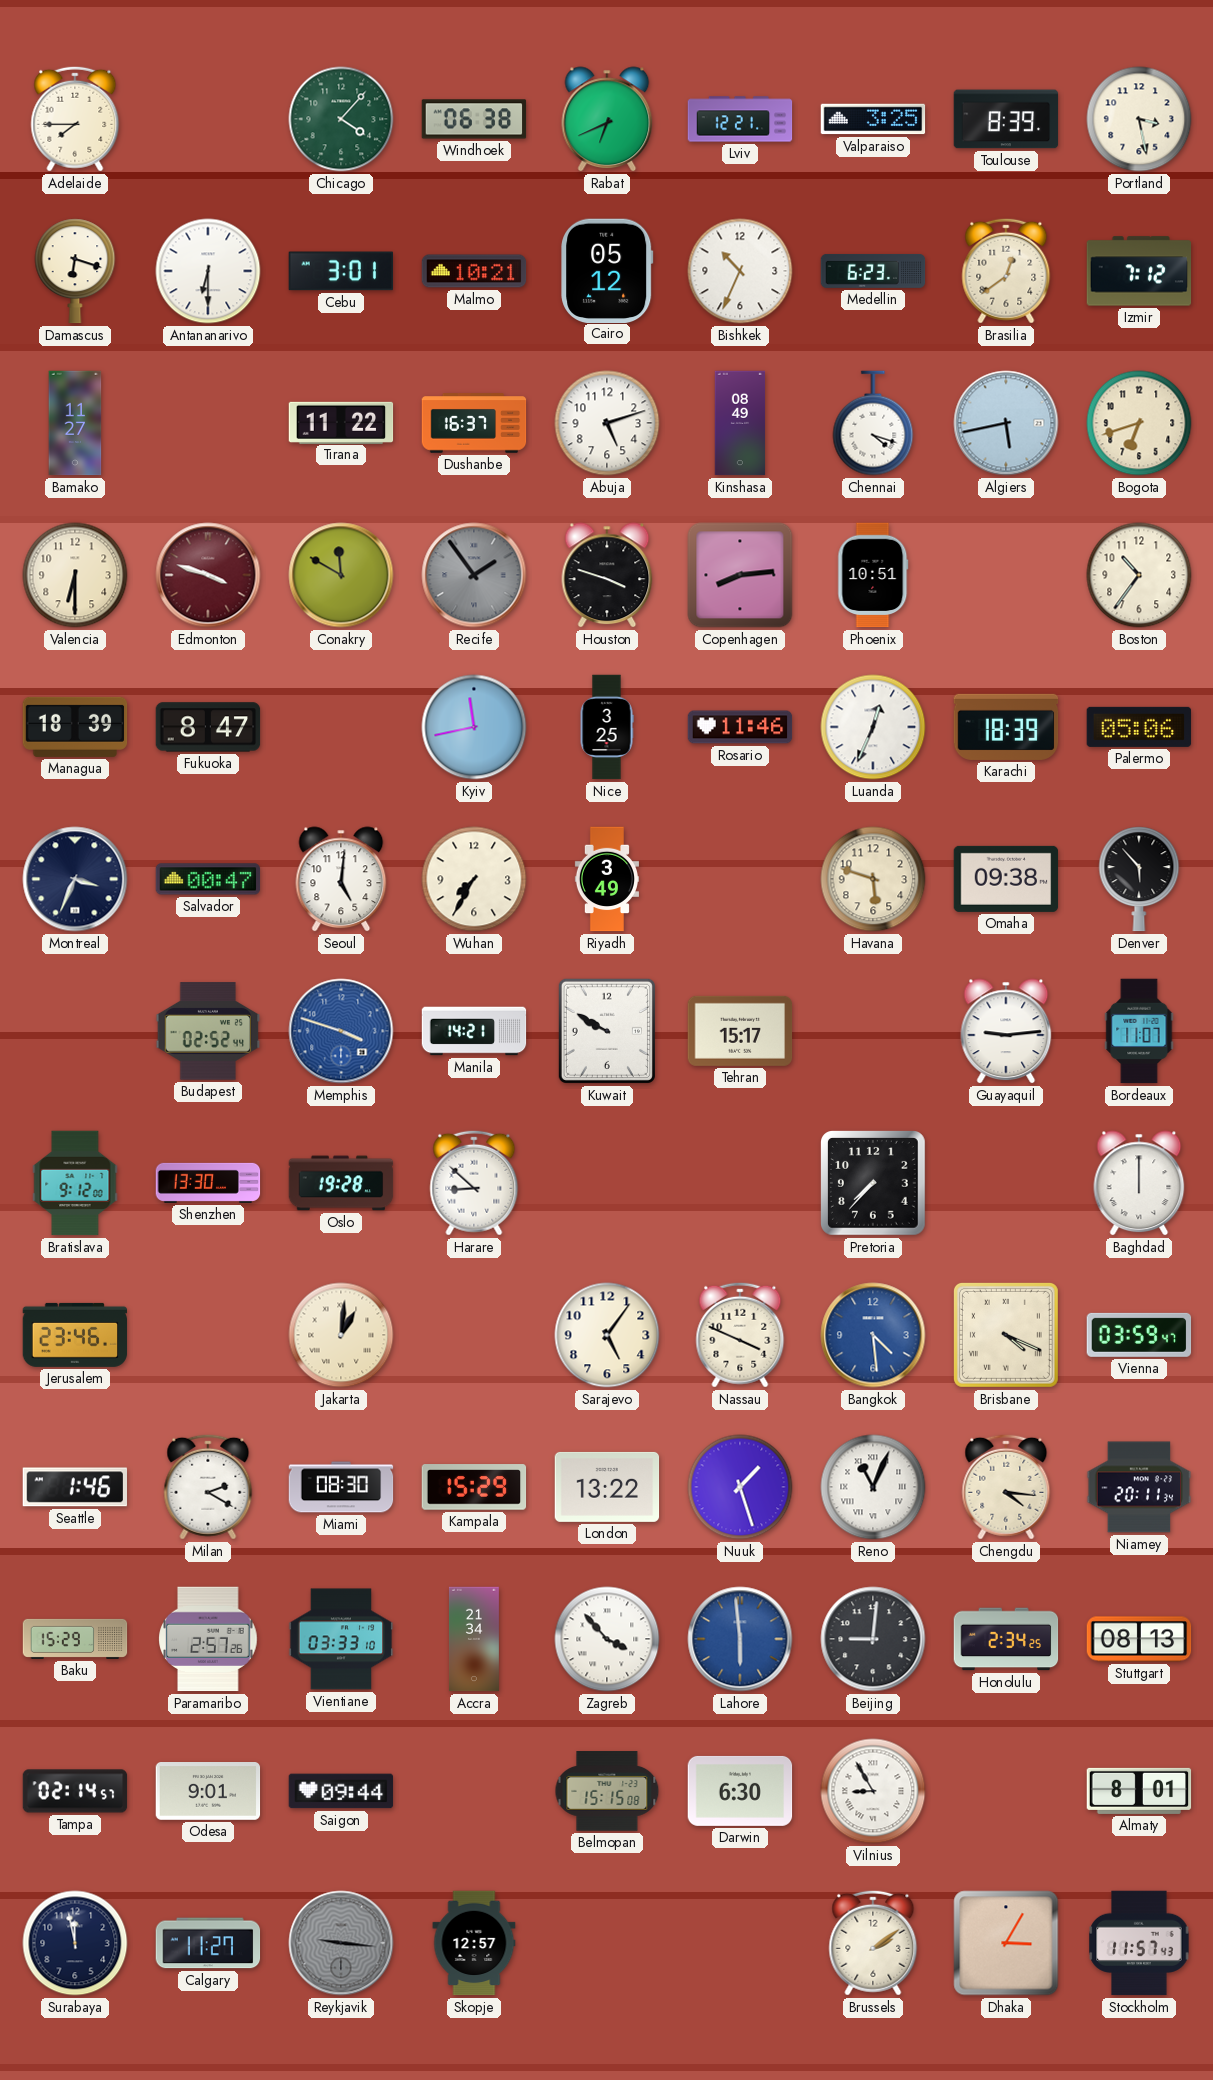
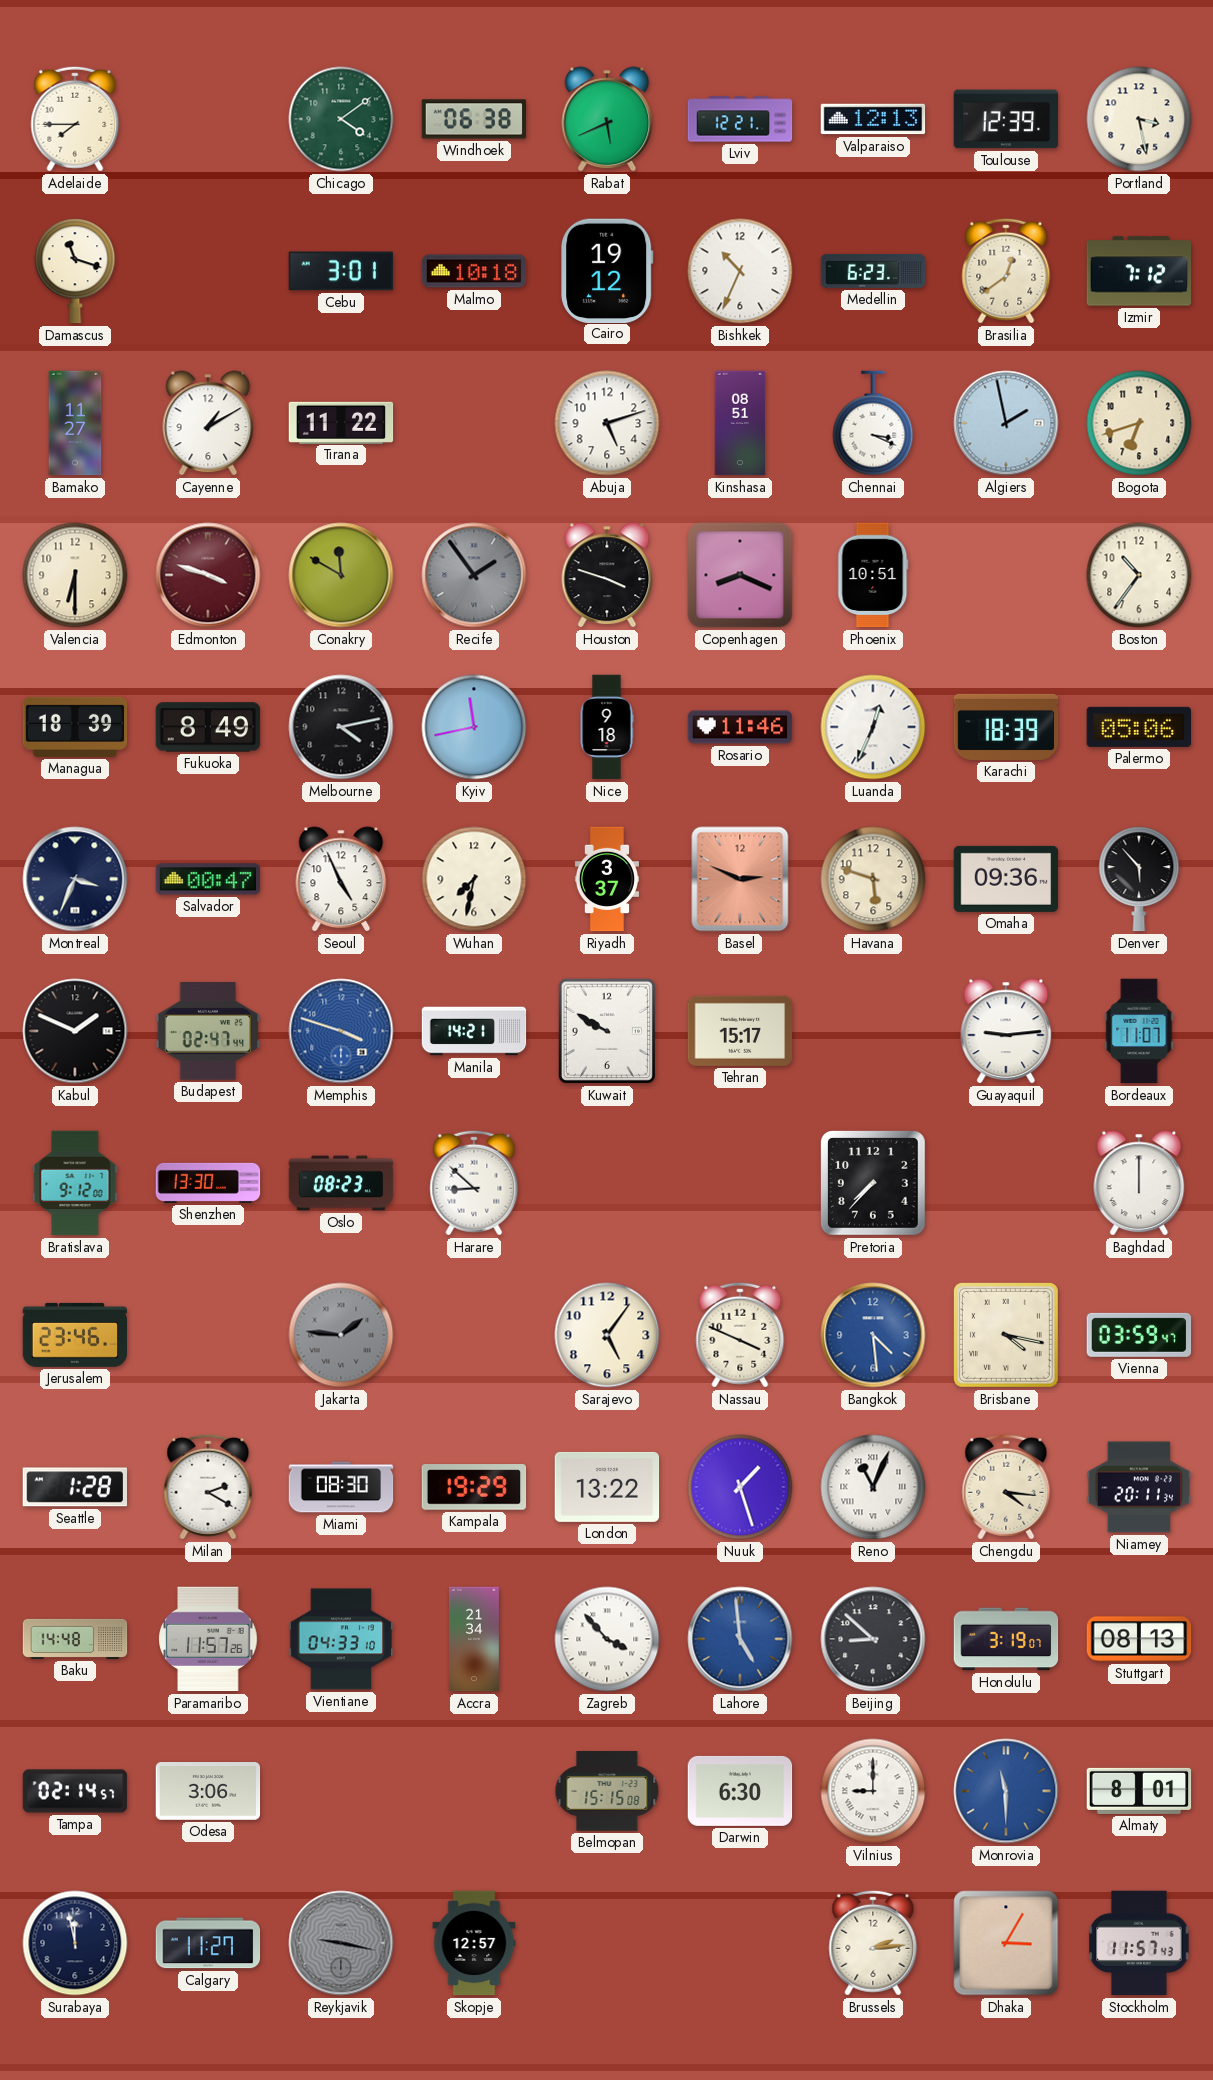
Chicago: 4:07 -> 4:09
Rabat: 6:41 -> 5:41
Valparaiso: 3:25 -> 12:13
Toulouse: 8:39 -> 12:39
Damascus: 6:18 -> 11:18
Antananarivo: 6:30 -> none
Malmo: 10:21 -> 10:18
Cairo: 05:12 -> 19:12
Cayenne: none -> 1:10
Dushanbe: 16:37 -> none
Kinshasa: 08:49 -> 08:51
Chennai: 4:18 -> 3:19
Algiers: 5:43 -> 1:58
Copenhagen: 8:14 -> 8:19
Fukuoka: 8:47 -> 8:49
Melbourne: none -> 4:13
Nice: 3:25 -> 9:18
Seoul: 5:01 -> 4:56
Wuhan: 7:35 -> 7:32
Riyadh: 3:49 -> 3:37
Basel: none -> 2:49
Omaha: 09:38 -> 09:36
Kabul: none -> 1:49
Budapest: 02:52 -> 02:47
Oslo: 19:28 -> 08:23
Jakarta: 1:01 -> 1:46
Jakarta dial: cream -> grey
Brisbane: 4:19 -> 4:17
Seattle: 1:46 -> 1:28
Kampala: 15:29 -> 19:29
Baku: 15:29 -> 14:48
Paramaribo: 2:57 -> 11:57
Vientiane: 03:33 -> 04:33
Lahore: 5:59 -> 4:59
Beijing: 9:01 -> 8:52
Honolulu: 2:34 -> 3:19
Odesa: 9:01 -> 3:06
Saigon: 09:44 -> none
Vilnius: 8:55 -> 9:00
Monrovia: none -> 11:30
Reykjavik: 9:16 -> 9:17
Brussels: 2:09 -> 2:14
